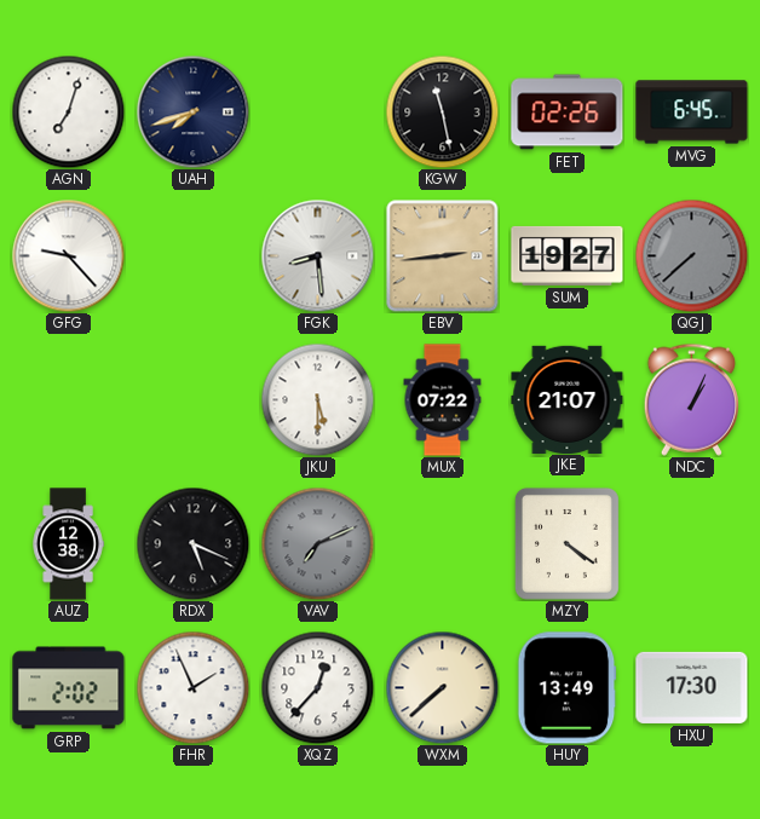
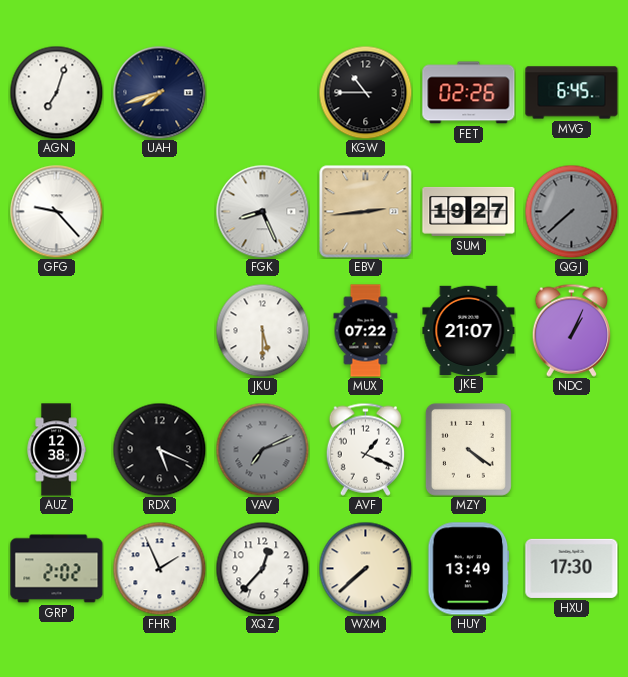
KGW: 11:28 -> 10:45
FGK: 8:29 -> 8:26
AVF: none -> 1:19
